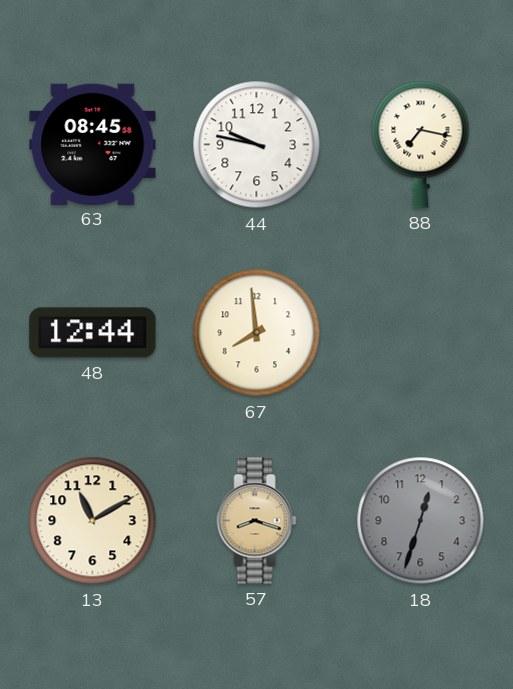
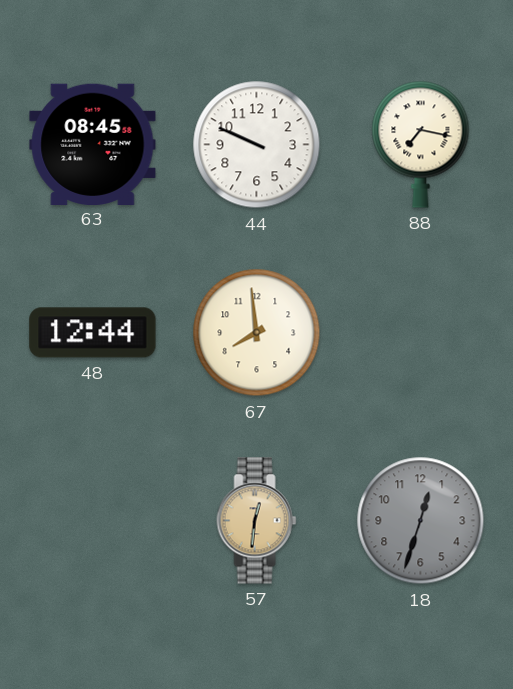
44: 9:47 -> 9:49
13: 11:10 -> none
57: 8:18 -> 12:31
